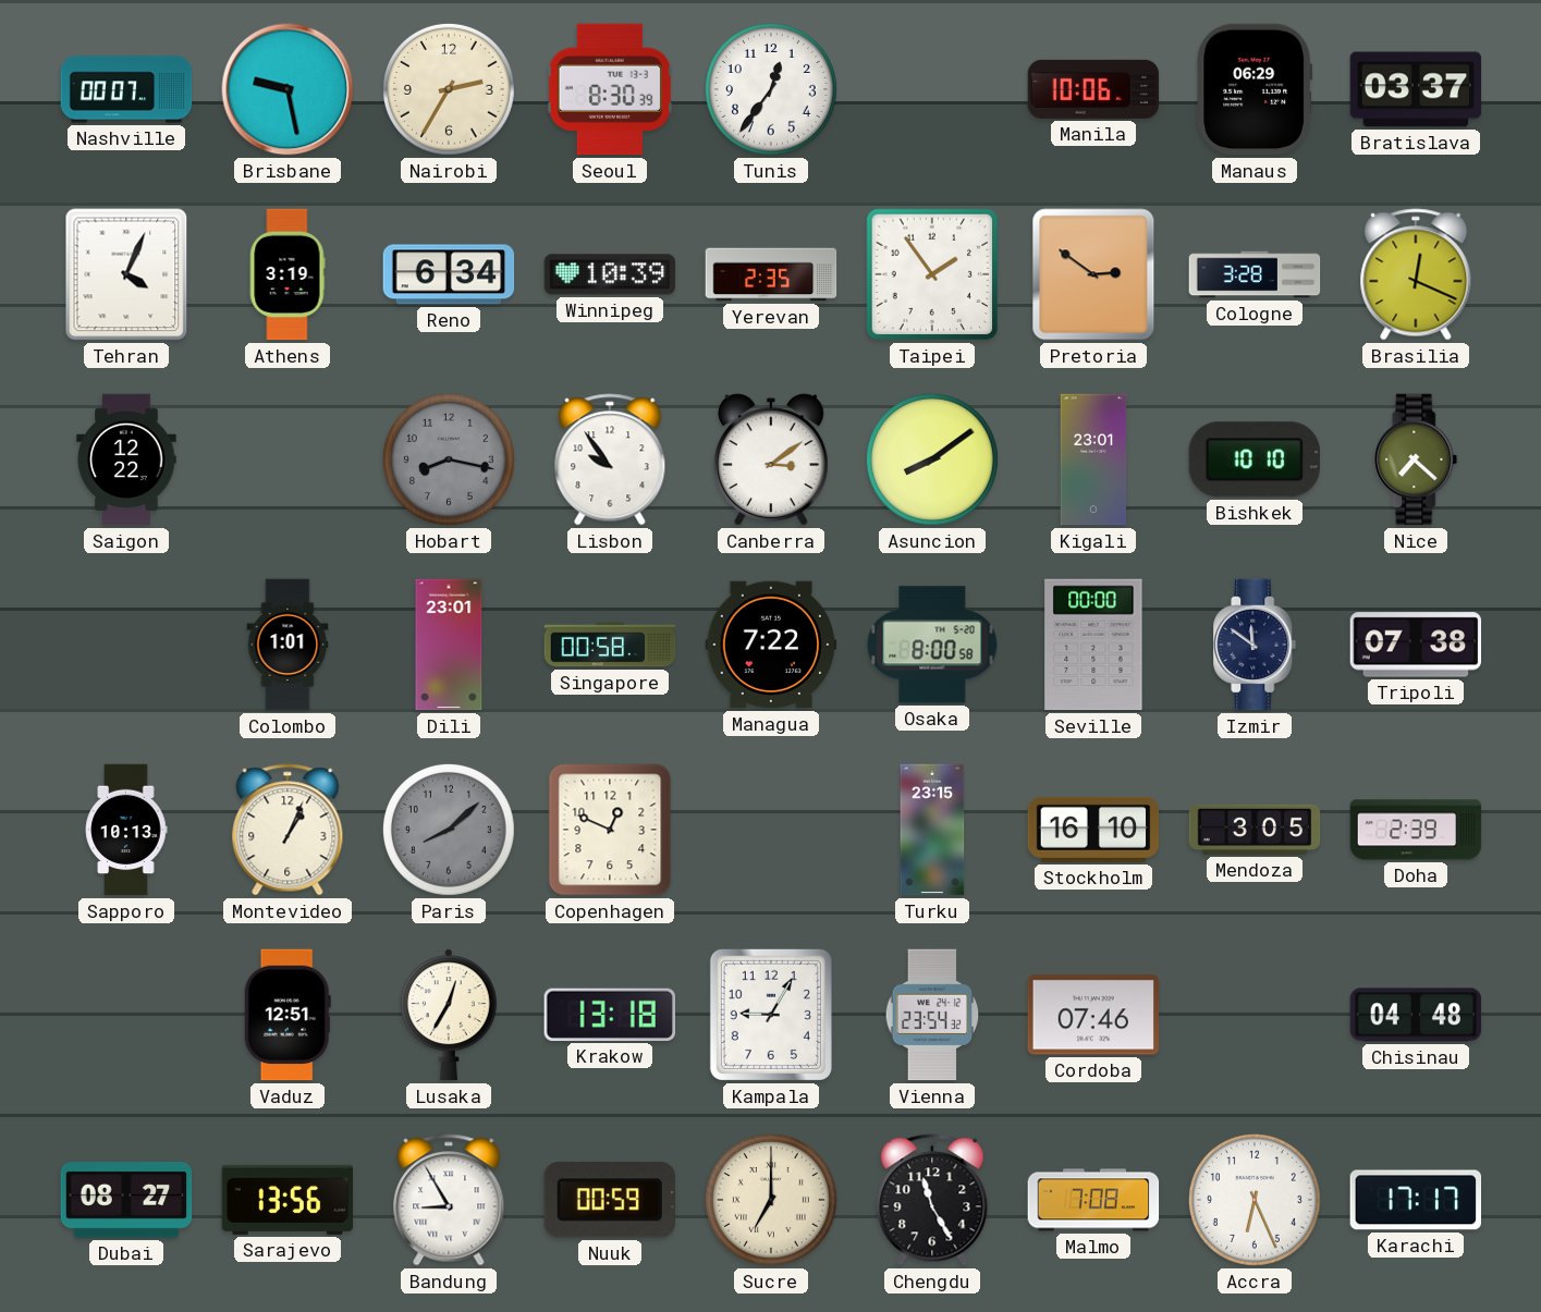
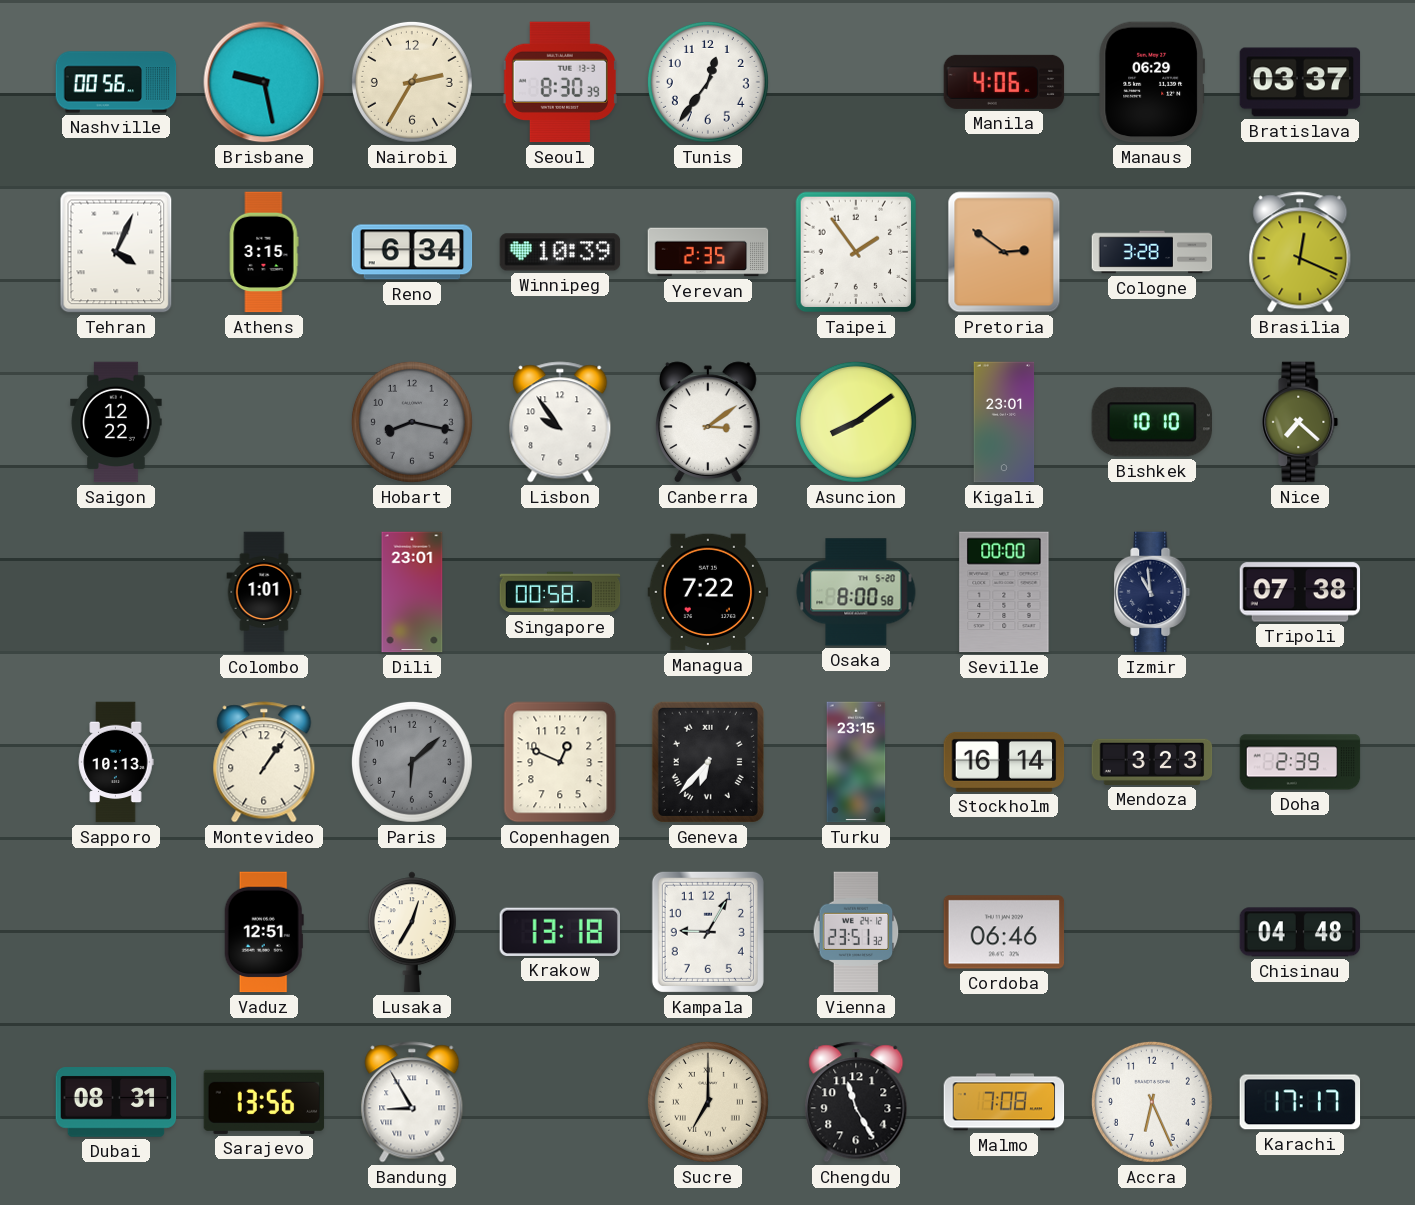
Nashville: 00:07 -> 00:56
Manila: 10:06 -> 4:06
Athens: 3:19 -> 3:15
Izmir: 11:51 -> 10:59
Montevideo: 1:04 -> 1:06
Paris: 8:08 -> 6:08
Geneva: none -> 6:37
Stockholm: 16:10 -> 16:14
Mendoza: 3:05 -> 3:23
Vienna: 23:54 -> 23:51
Cordoba: 07:46 -> 06:46
Dubai: 08:27 -> 08:31
Nuuk: 00:59 -> none
